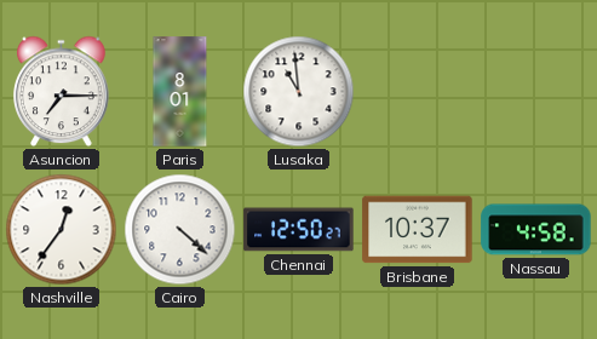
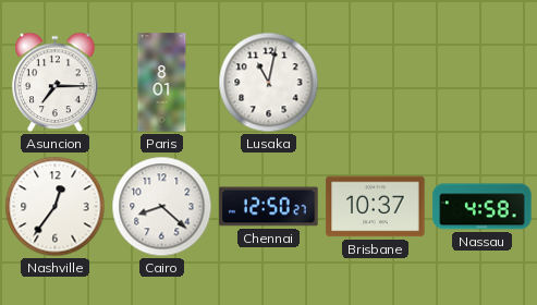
Lusaka: 10:59 -> 11:02
Cairo: 4:22 -> 8:22
